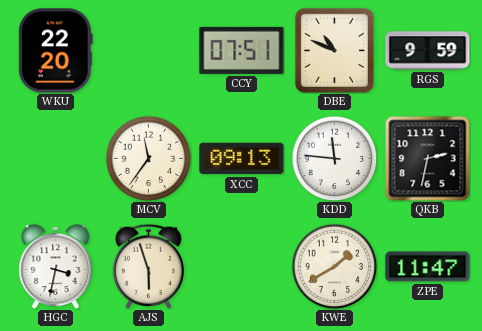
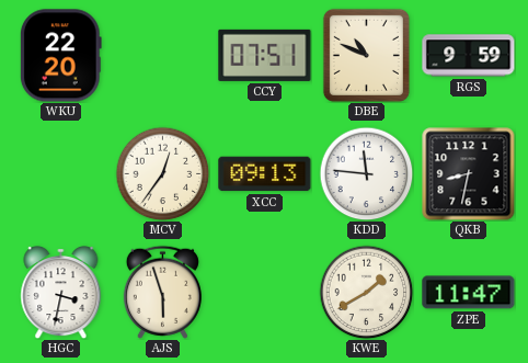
MCV: 11:36 -> 12:36
QKB: 2:32 -> 8:32
